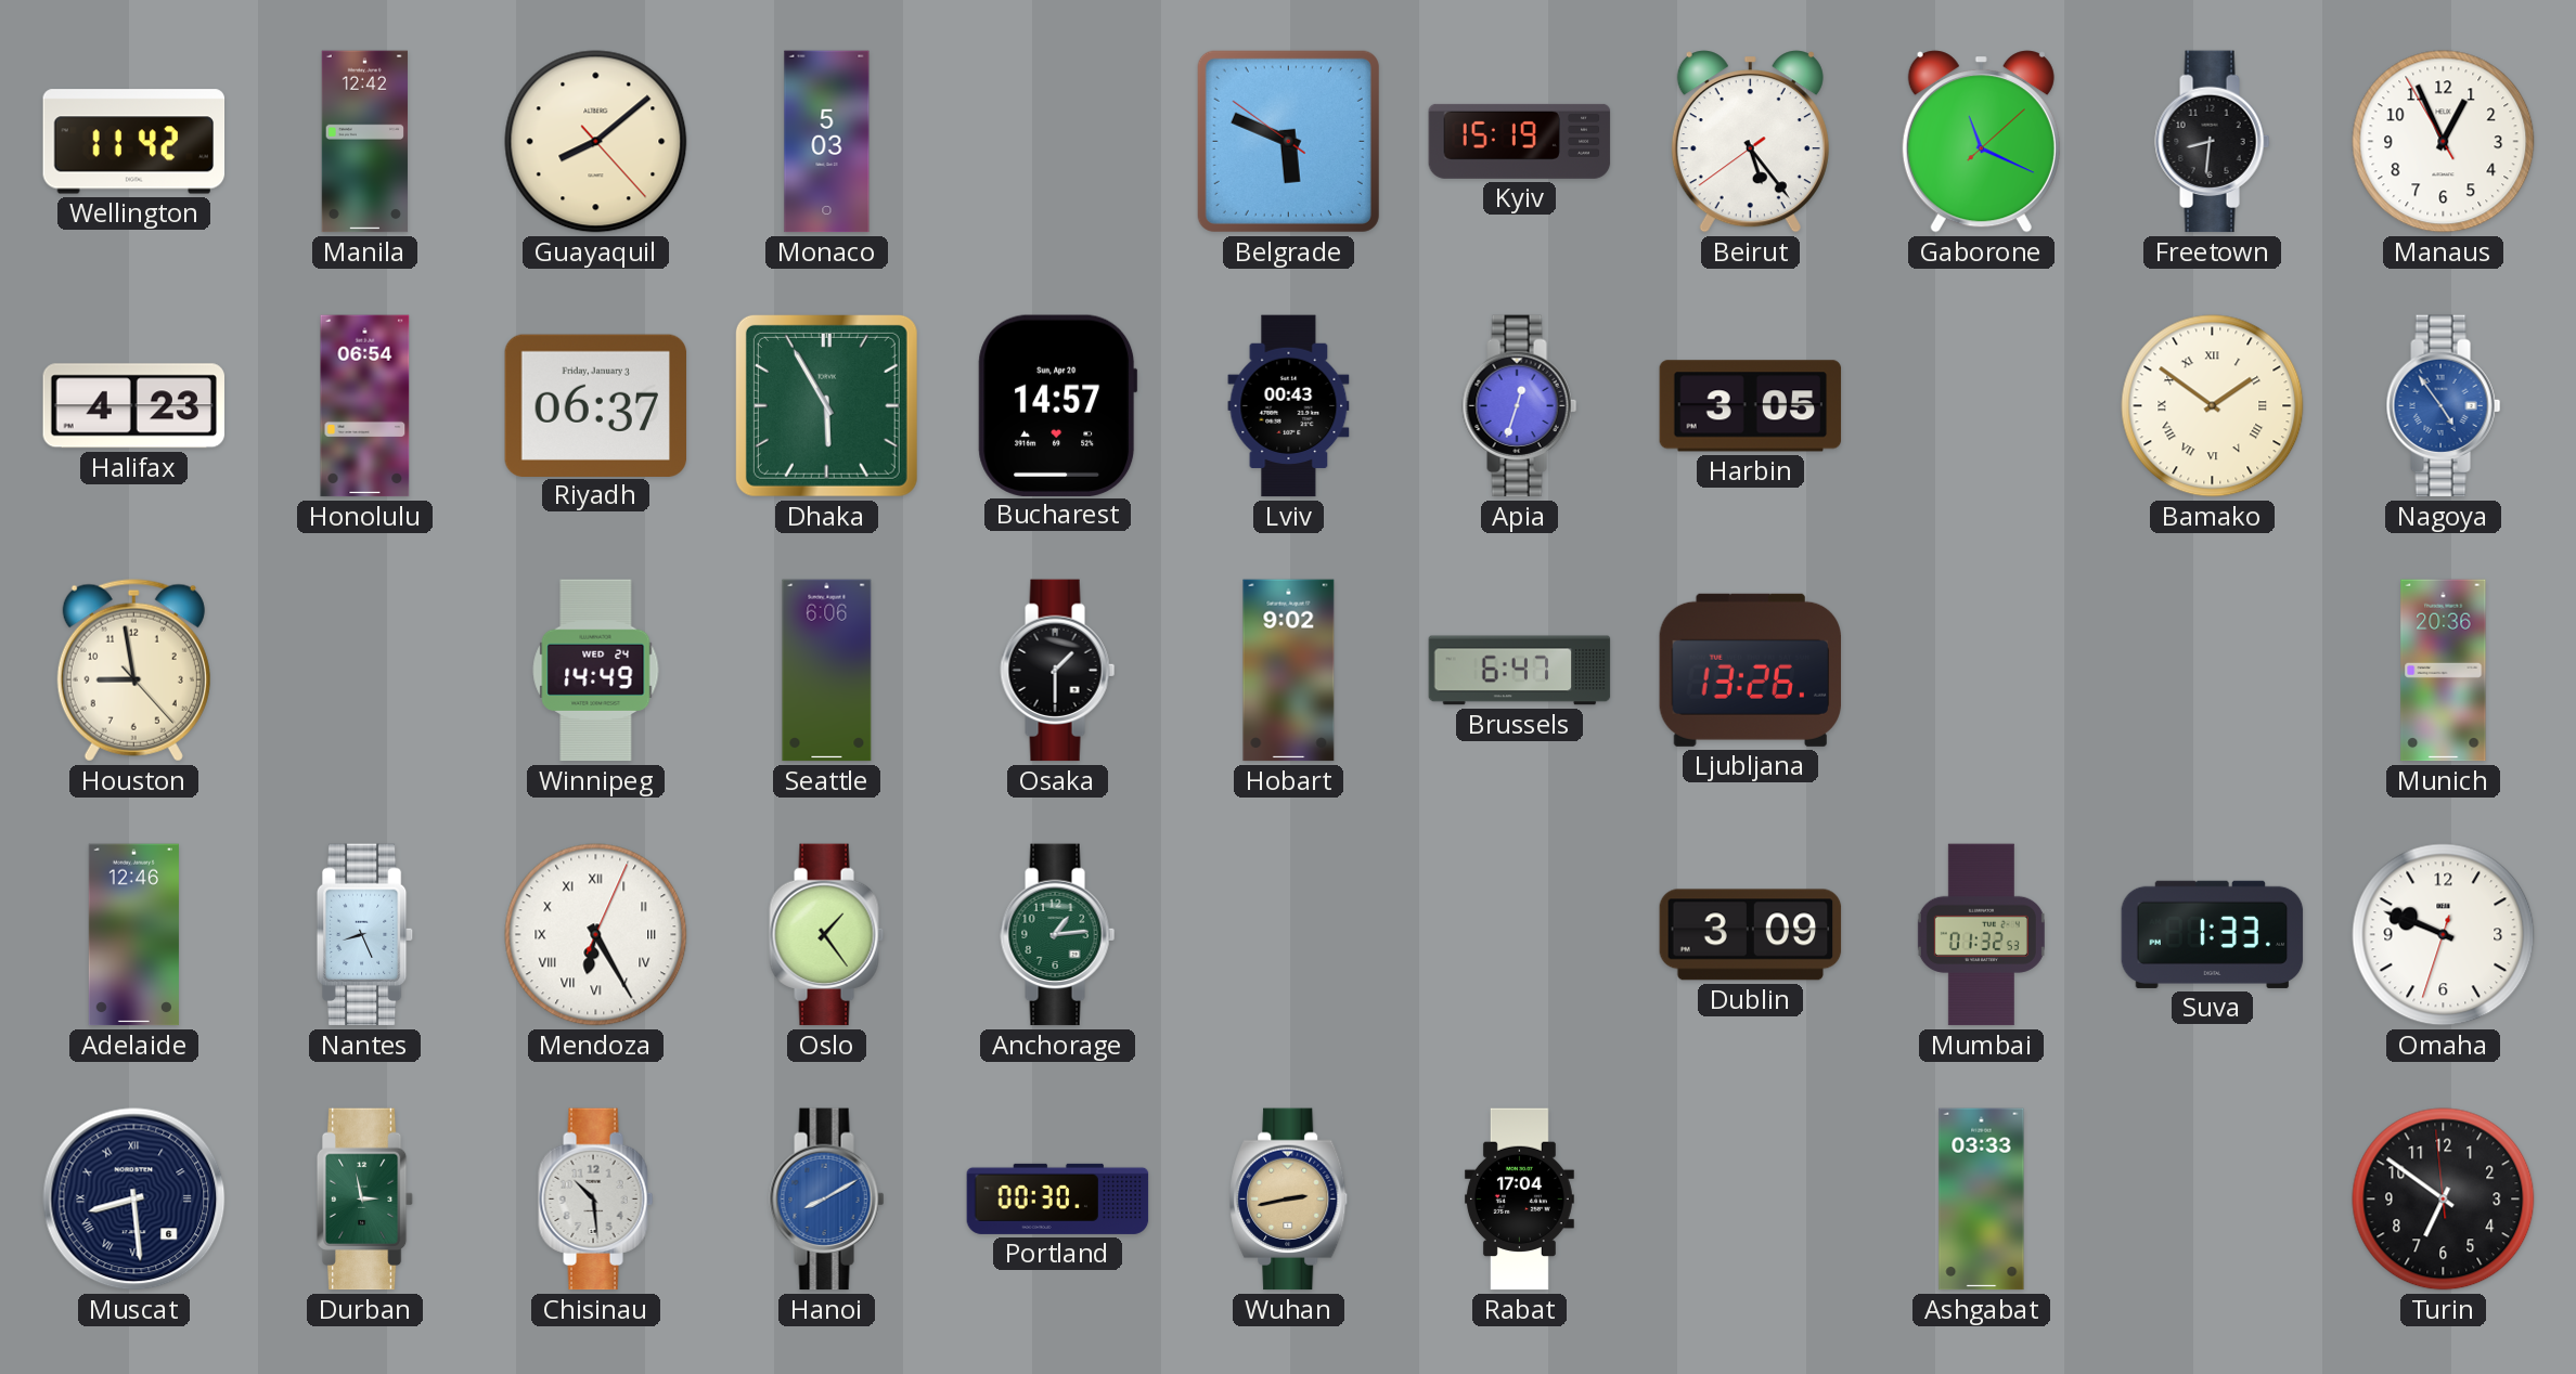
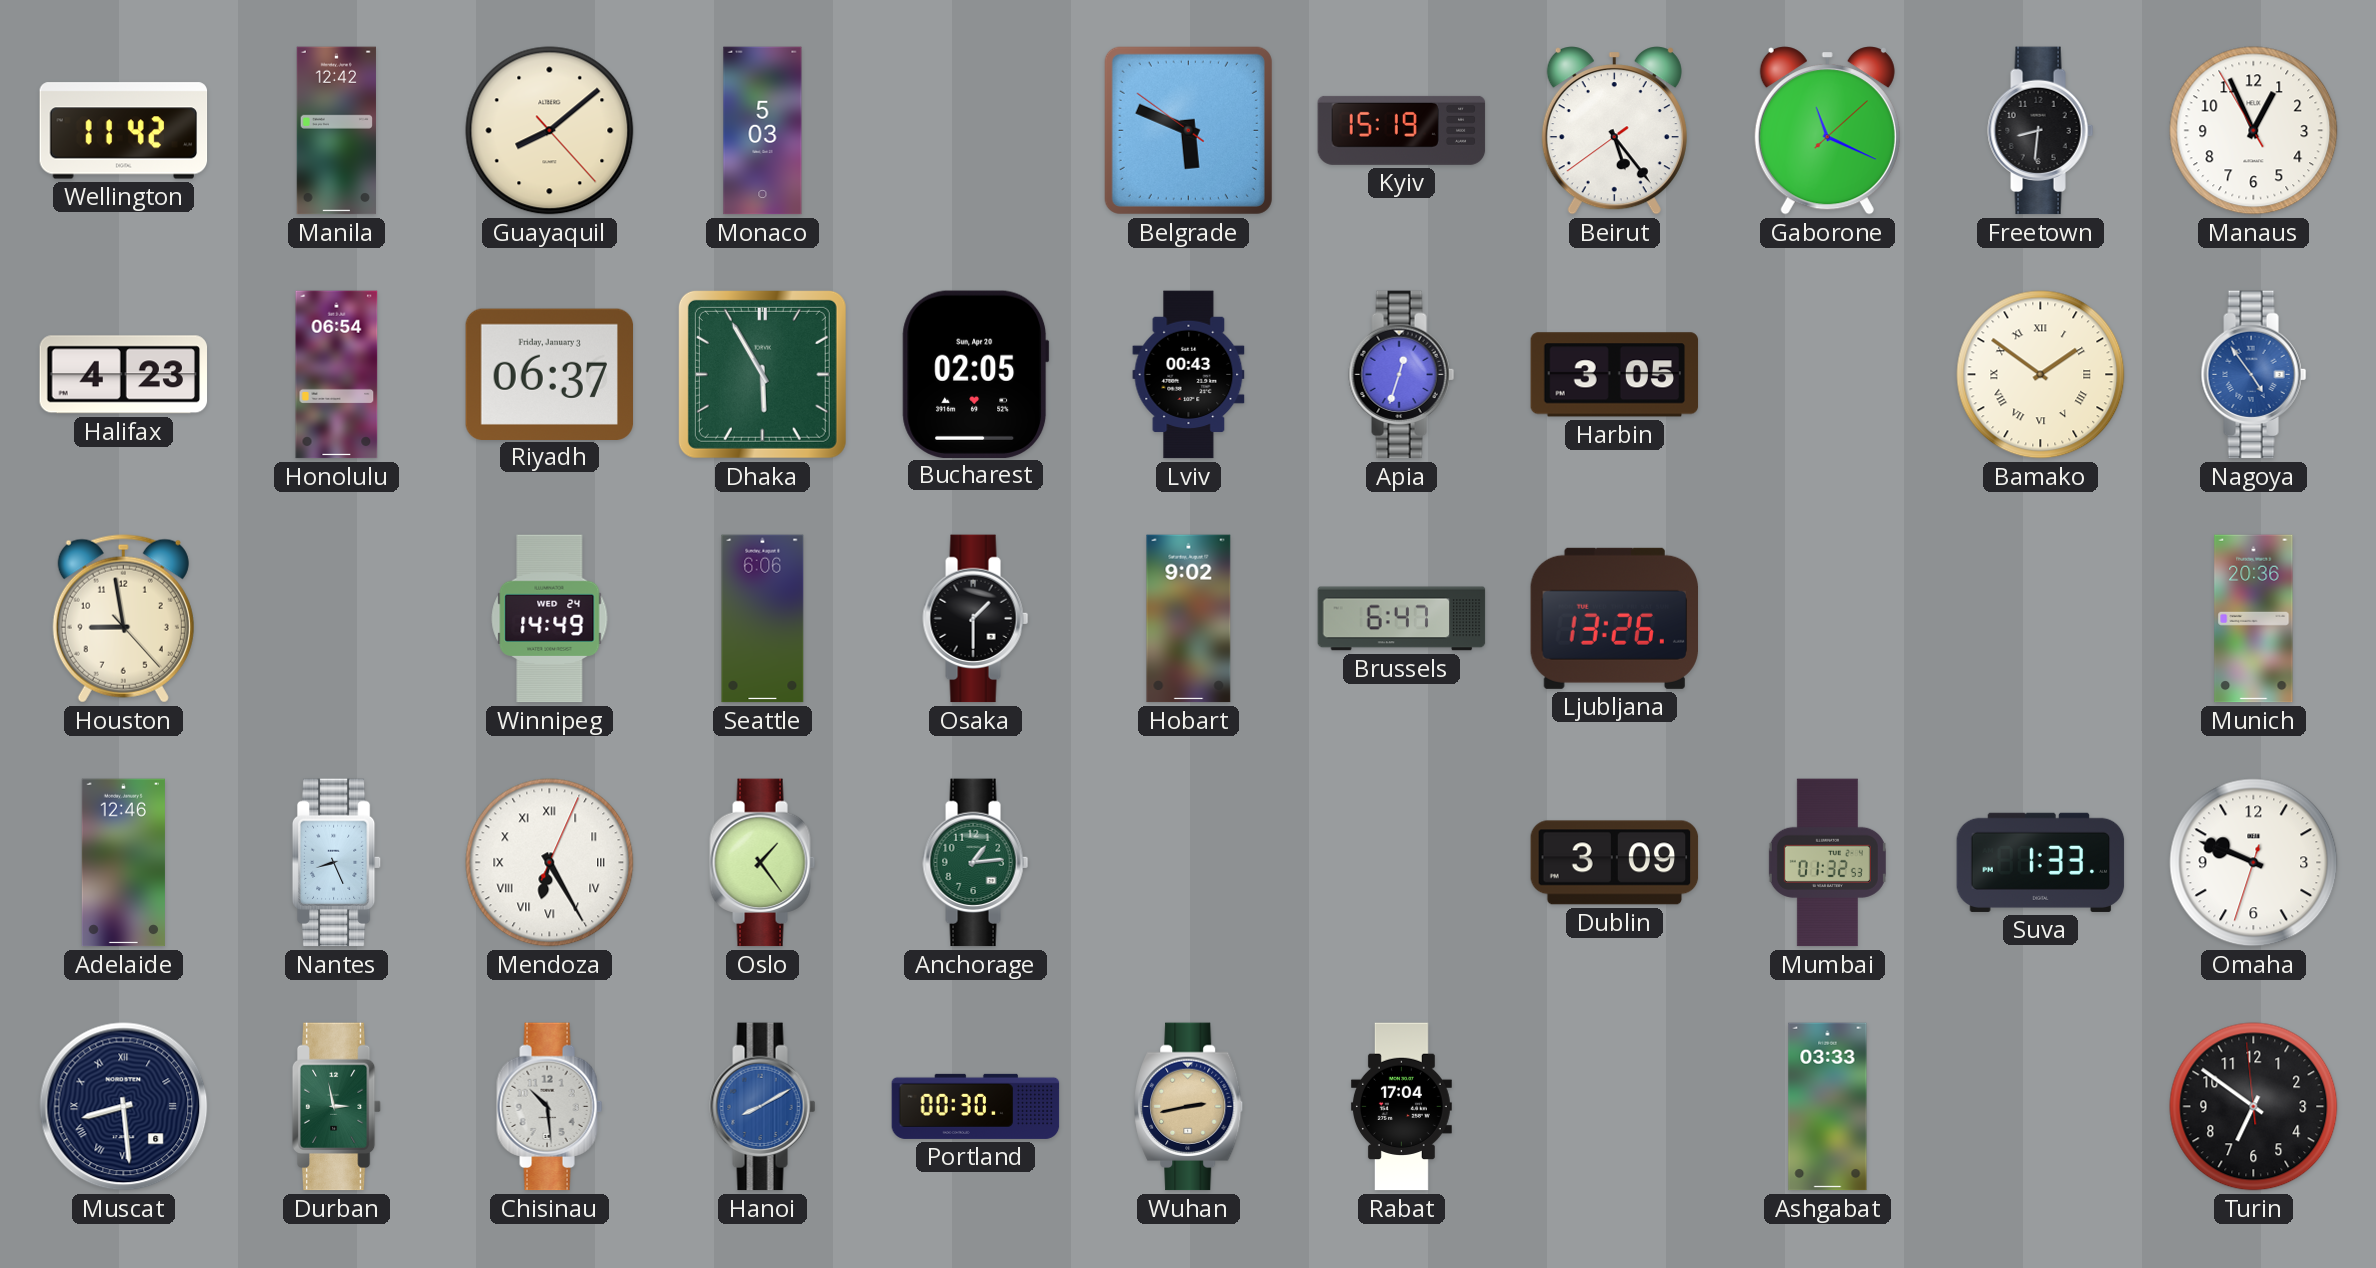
Bucharest: 14:57 -> 02:05
